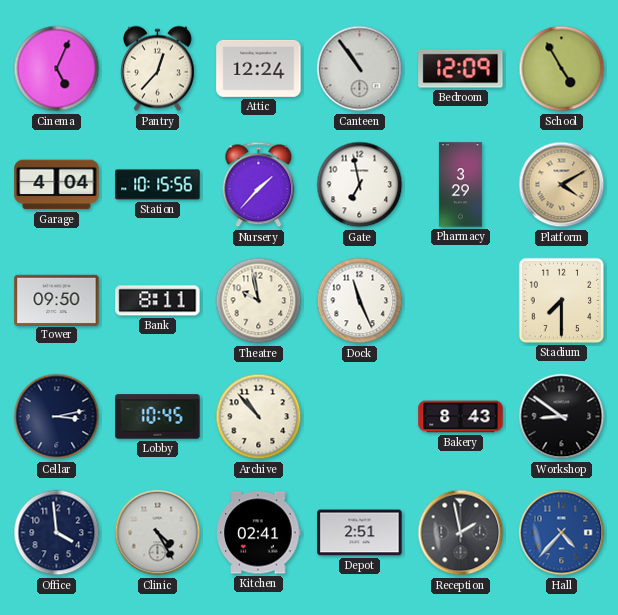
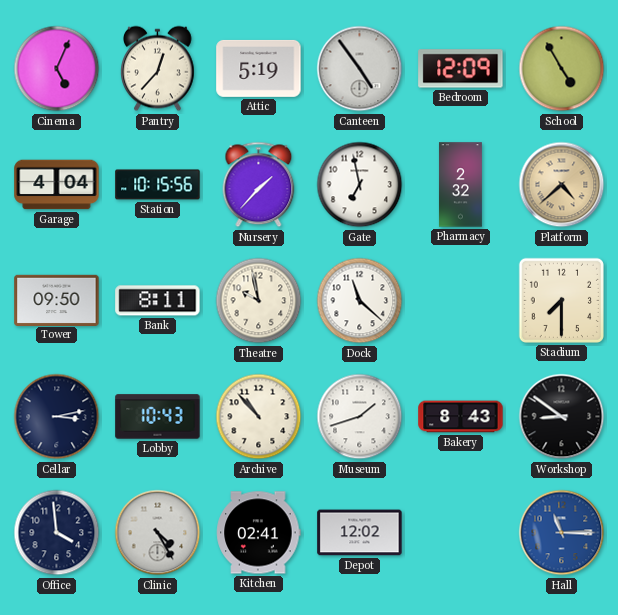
Attic: 12:24 -> 5:19
Canteen: 10:54 -> 4:54
Pharmacy: 3:29 -> 2:32
Platform: 4:10 -> 4:38
Dock: 11:26 -> 11:22
Lobby: 10:45 -> 10:43
Museum: none -> 1:42
Depot: 2:51 -> 12:02
Reception: 1:58 -> none
Hall: 4:37 -> 11:15
